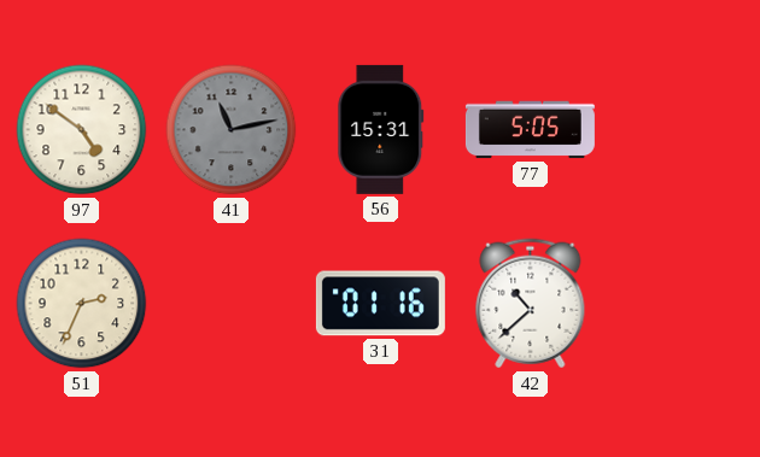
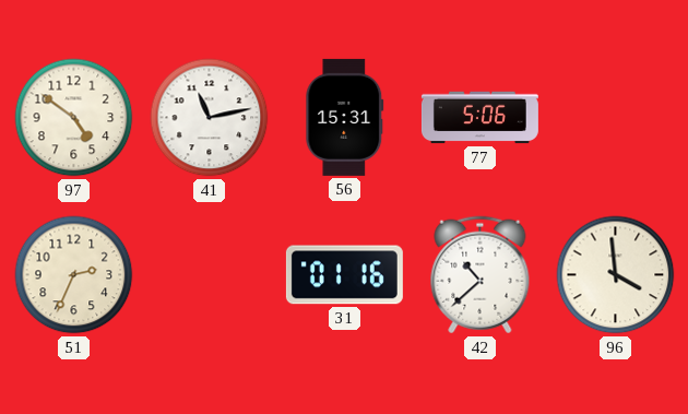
41 dial: grey -> white
77: 5:05 -> 5:06
96: none -> 3:59
